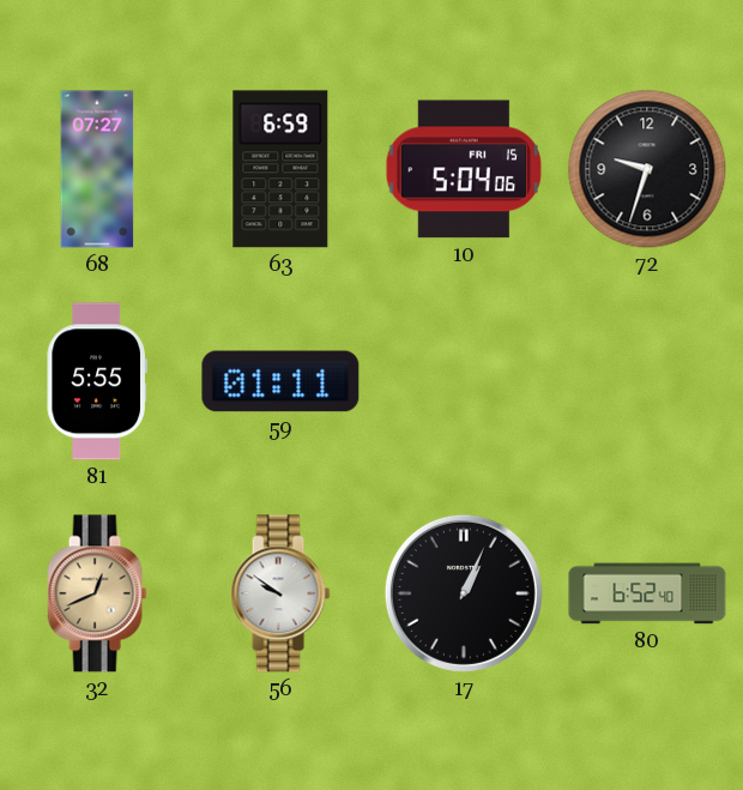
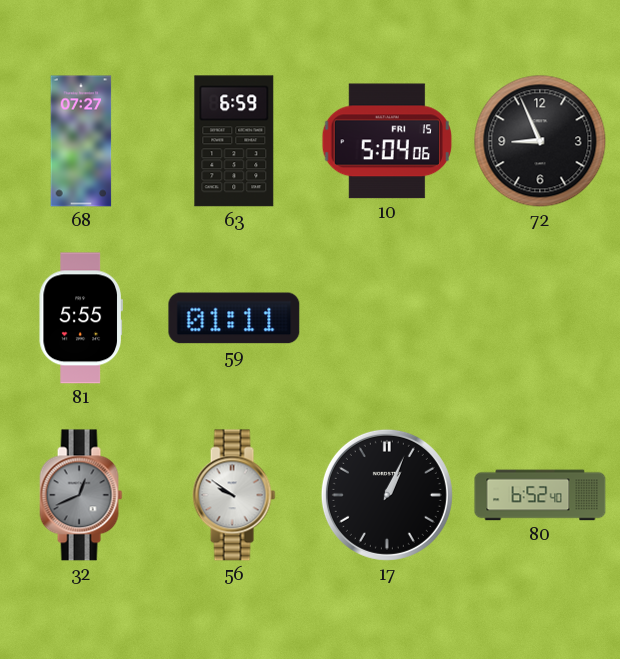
72: 9:33 -> 8:56
32 dial: champagne -> grey
